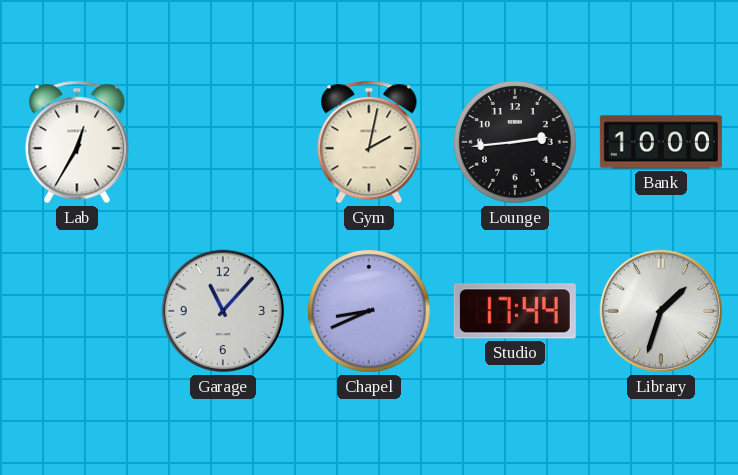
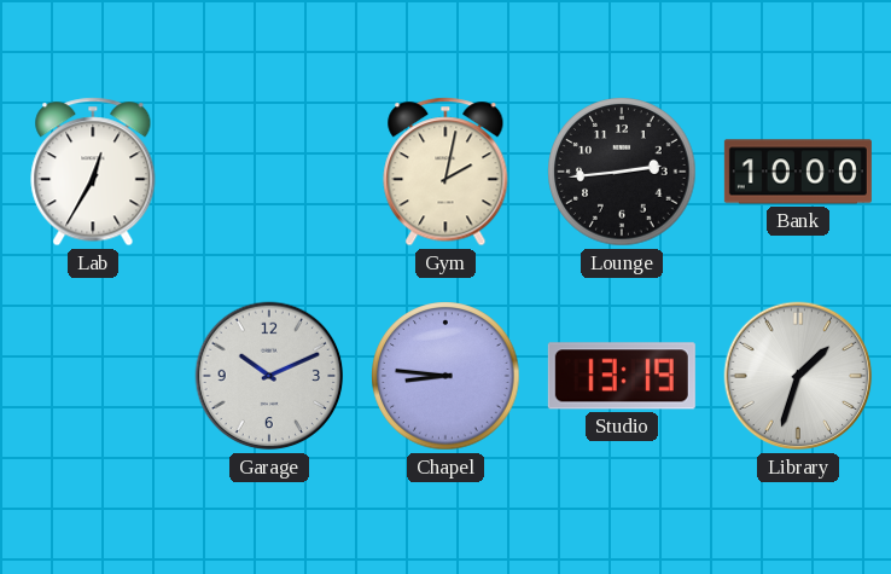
Garage: 11:07 -> 10:11
Chapel: 8:41 -> 8:46
Studio: 17:44 -> 13:19
